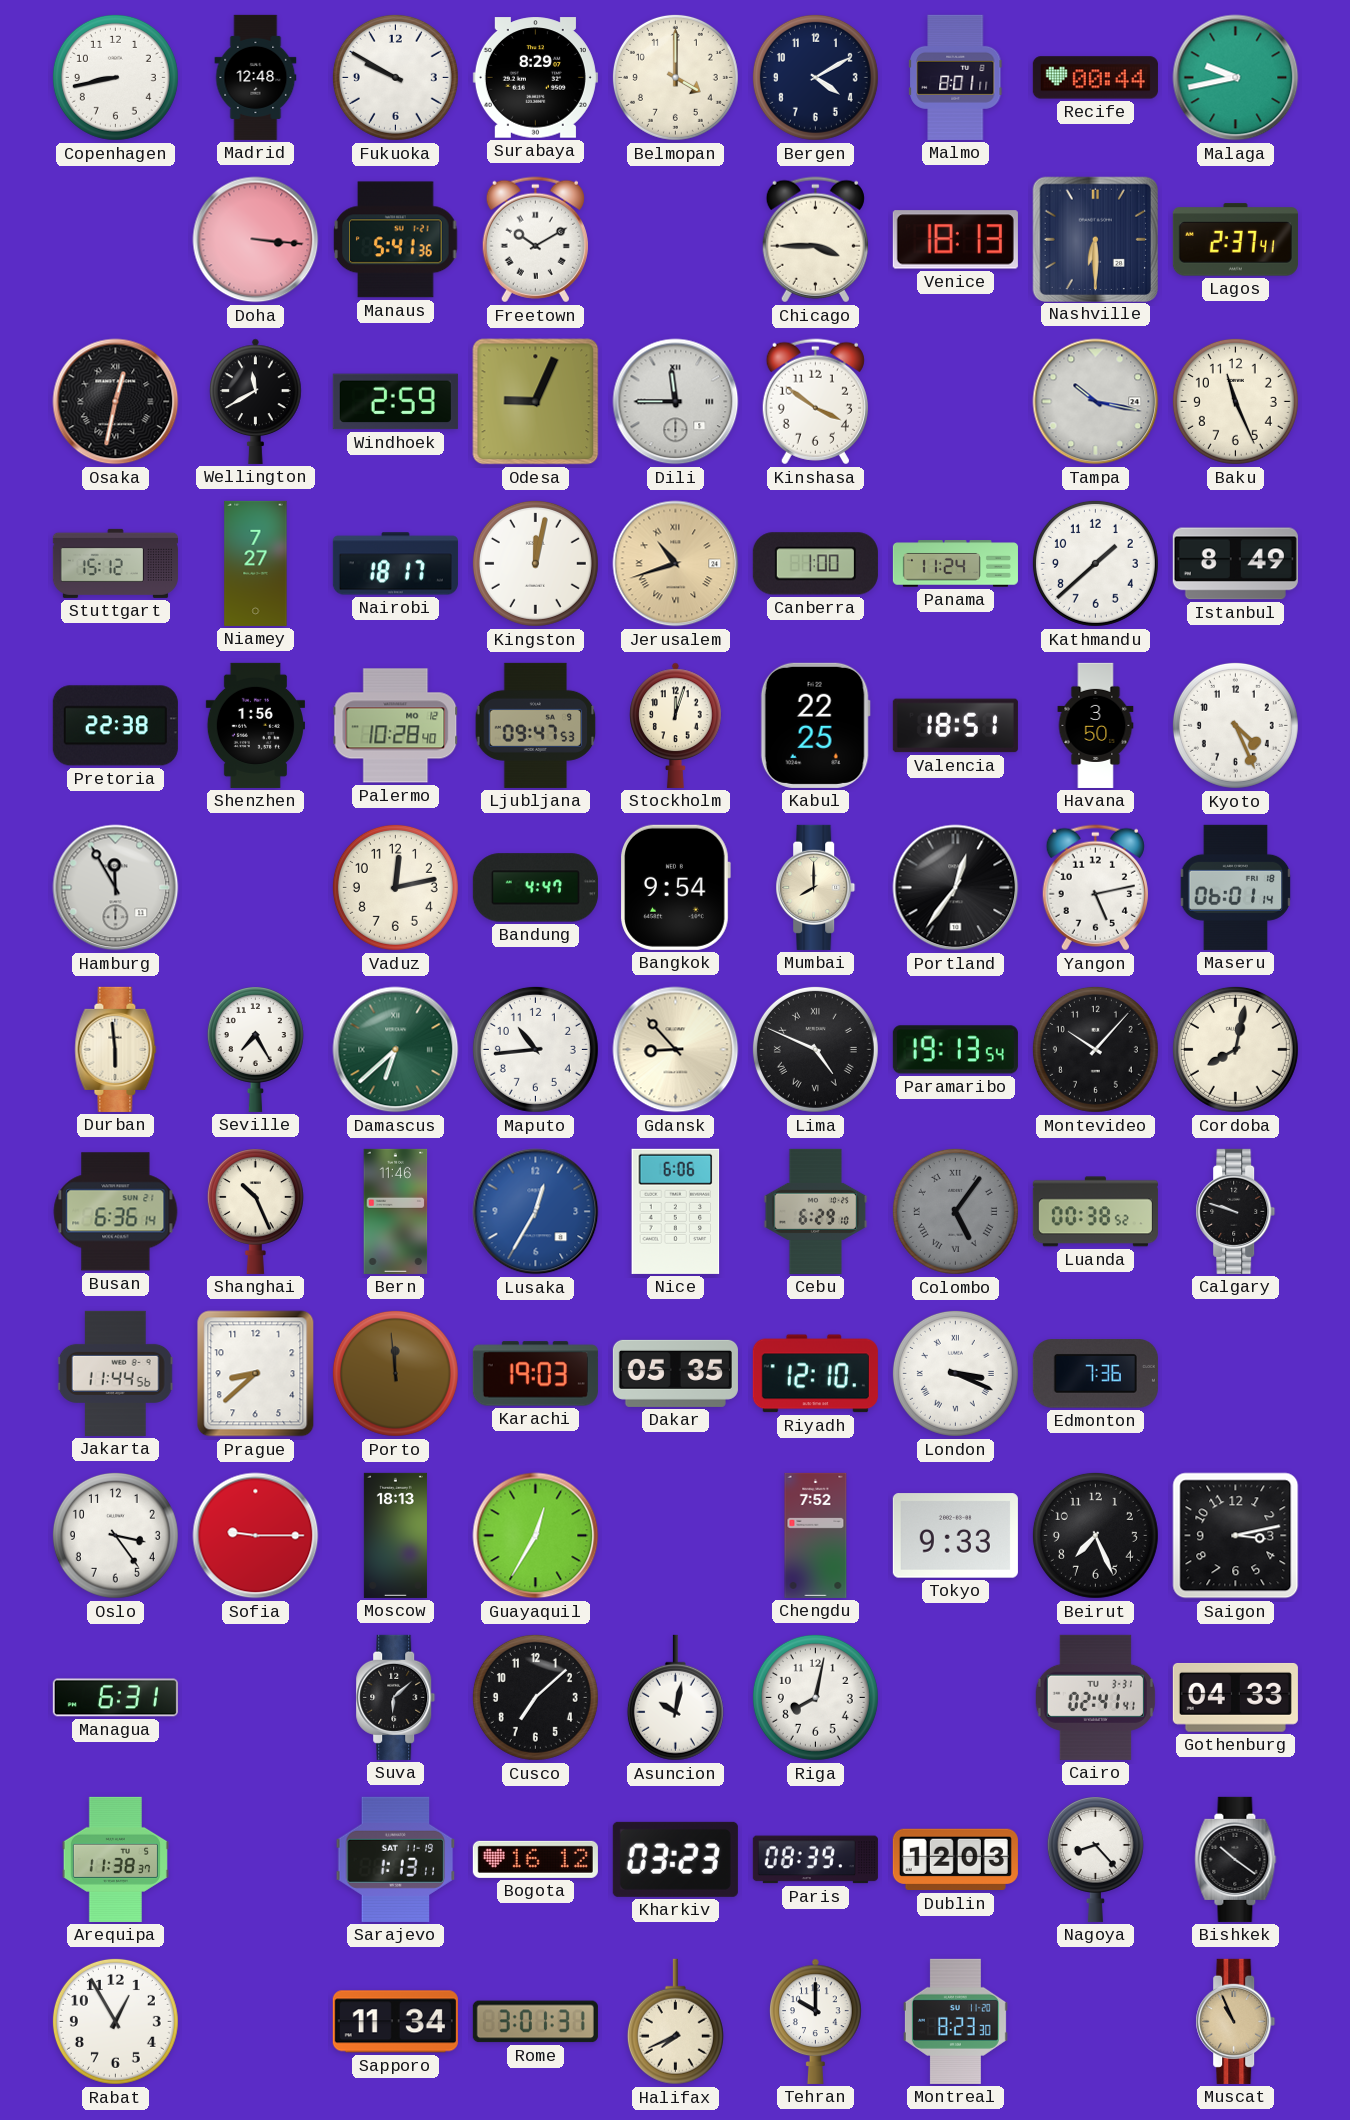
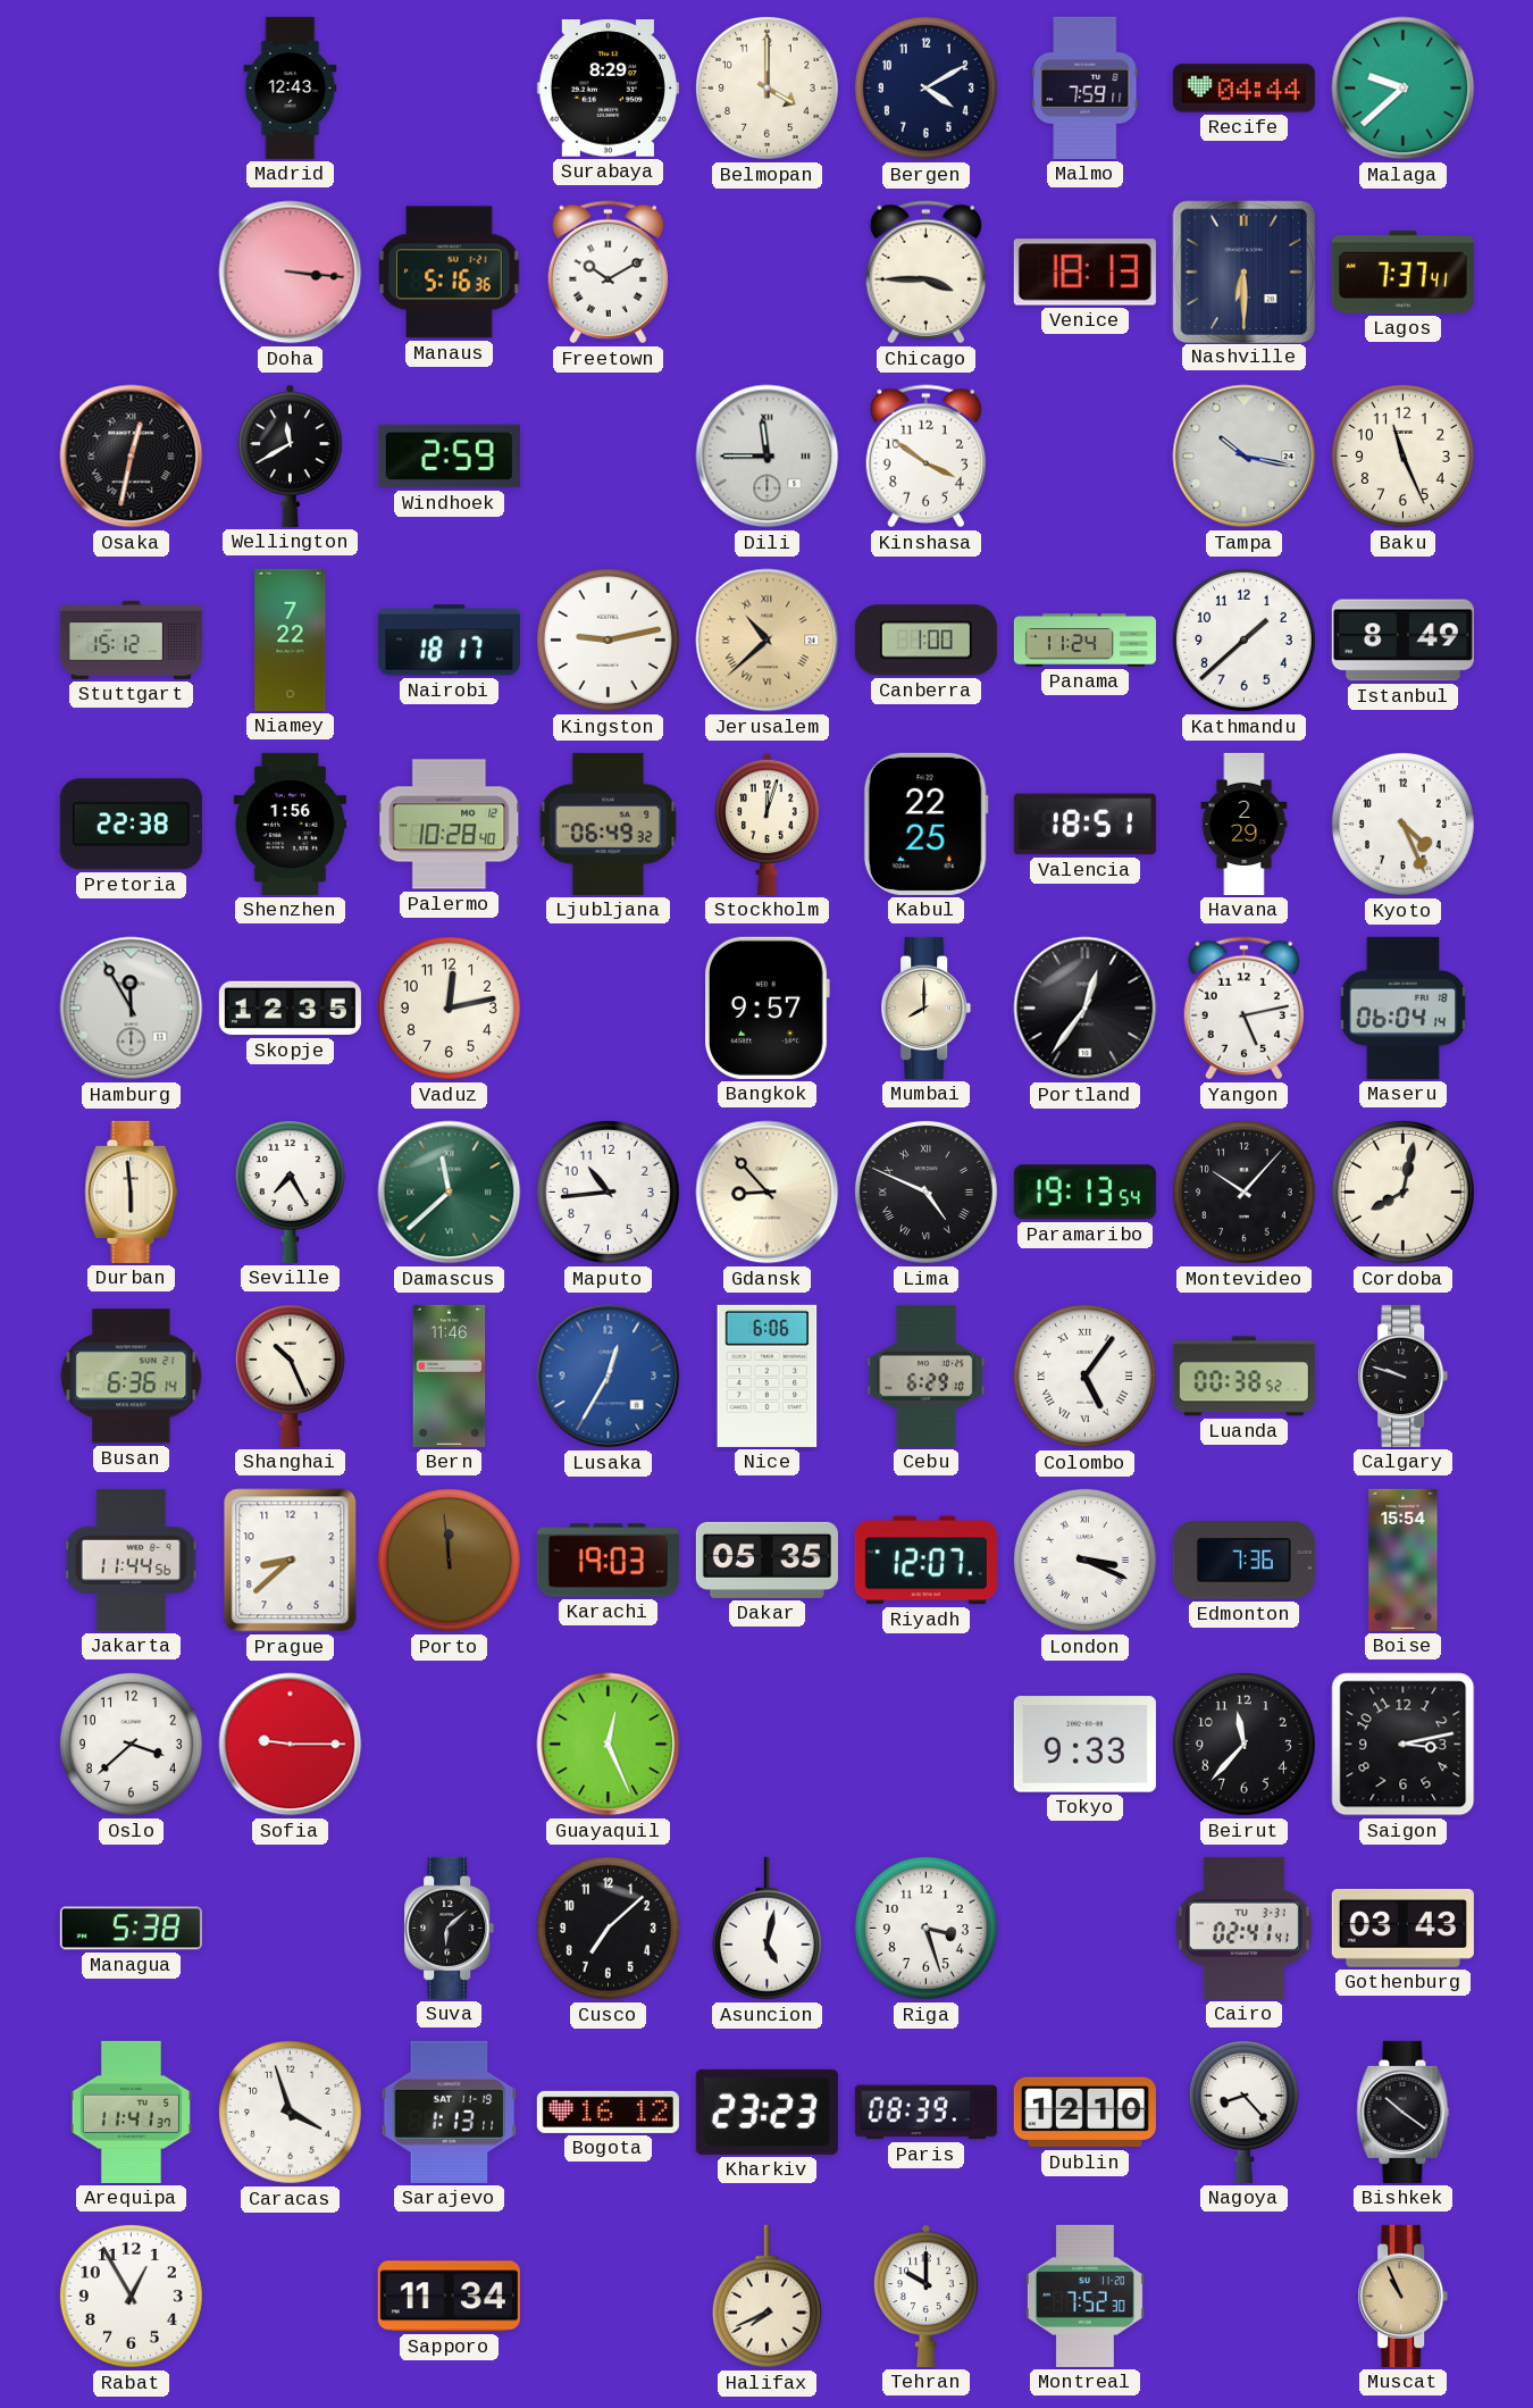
Copenhagen: 8:43 -> none
Madrid: 12:48 -> 12:43
Fukuoka: 9:50 -> none
Malmo: 8:01 -> 7:59
Recife: 00:44 -> 04:44
Malaga: 9:43 -> 9:38
Manaus: 5:41 -> 5:16
Lagos: 2:37 -> 7:37
Odesa: 9:04 -> none
Niamey: 7:27 -> 7:22
Kingston: 12:02 -> 9:13
Jerusalem: 10:42 -> 10:38
Ljubljana: 09:47 -> 06:49
Havana: 3:50 -> 2:29
Skopje: none -> 12:35
Bandung: 4:47 -> none
Bangkok: 9:54 -> 9:57
Maseru: 06:01 -> 06:04
Damascus: 6:38 -> 11:38
Colombo dial: grey -> white
Riyadh: 12:10 -> 12:07
Boise: none -> 15:54
Oslo: 3:24 -> 3:38
Moscow: 18:13 -> none
Guayaquil: 12:35 -> 12:26
Chengdu: 7:52 -> none
Beirut: 7:26 -> 11:37
Managua: 6:31 -> 5:38
Asuncion: 10:02 -> 5:02
Riga: 8:02 -> 3:27
Gothenburg: 04:33 -> 03:43
Arequipa: 11:38 -> 11:41
Caracas: none -> 3:57
Kharkiv: 03:23 -> 23:23
Dublin: 12:03 -> 12:10
Rome: 3:01 -> none
Montreal: 8:23 -> 7:52
